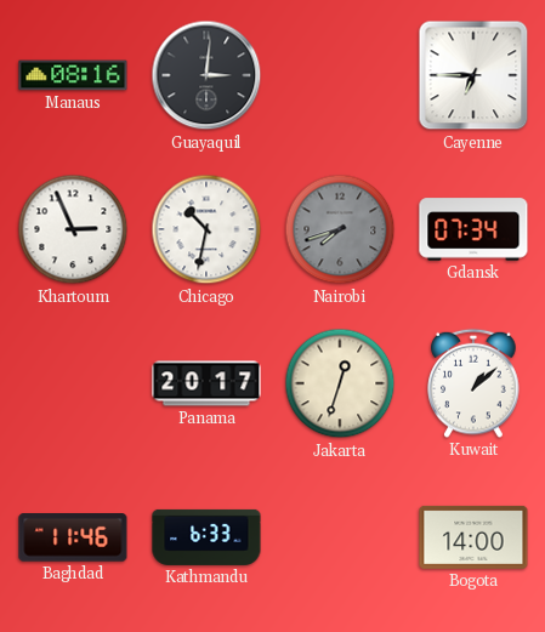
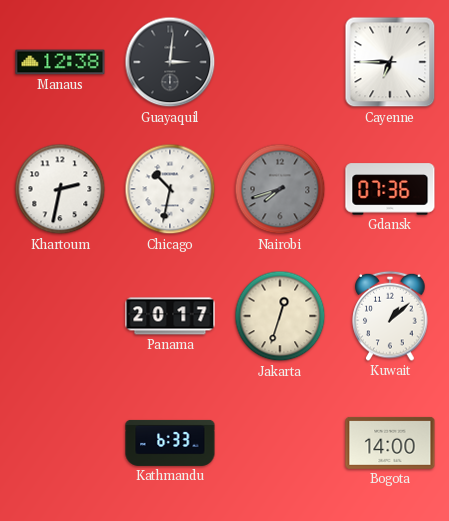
Manaus: 08:16 -> 12:38
Khartoum: 2:56 -> 2:32
Gdansk: 07:34 -> 07:36
Baghdad: 11:46 -> none
